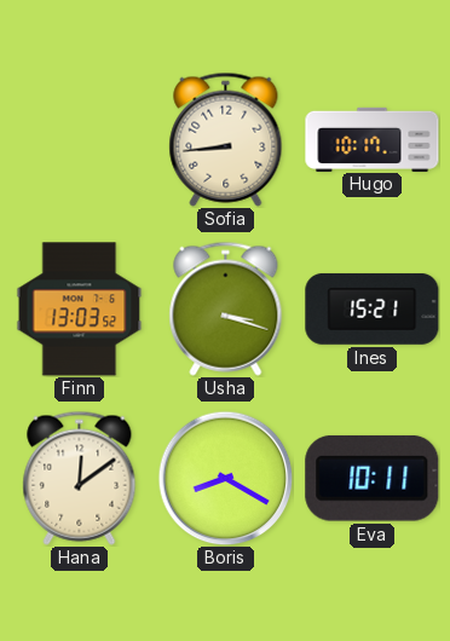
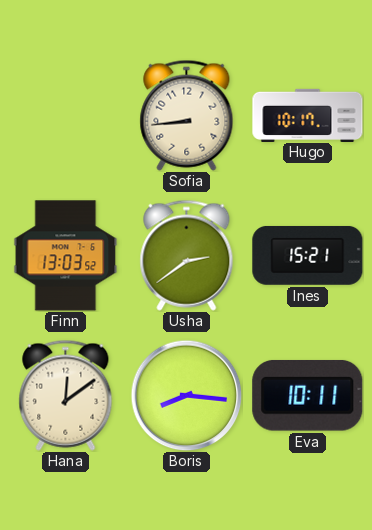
Usha: 3:18 -> 2:39
Boris: 8:20 -> 8:16
